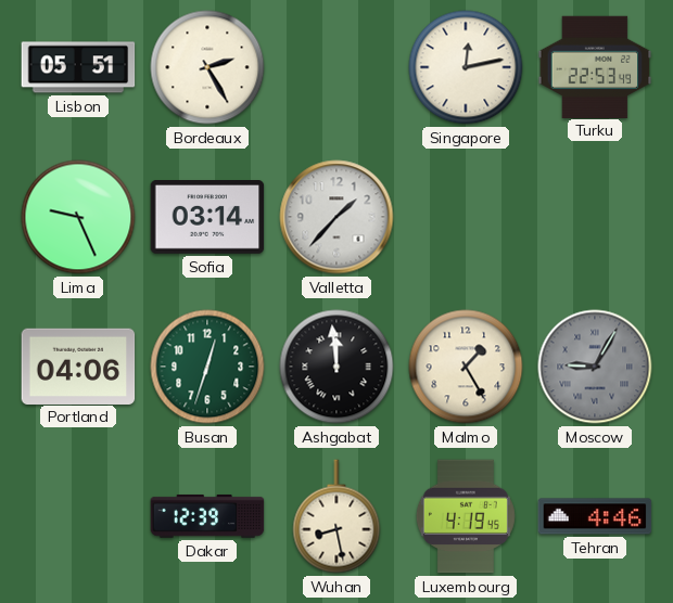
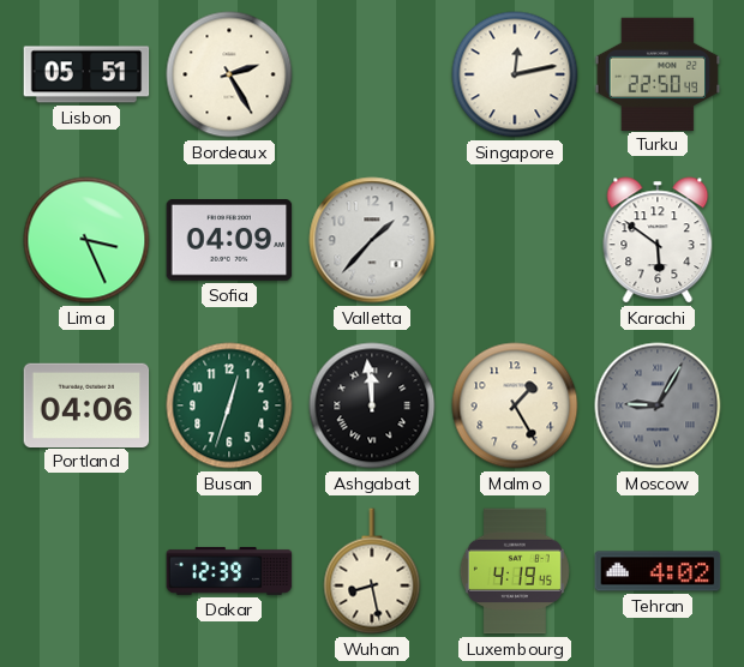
Turku: 22:53 -> 22:50
Lima: 9:26 -> 3:26
Sofia: 03:14 -> 04:09
Karachi: none -> 5:51
Tehran: 4:46 -> 4:02
